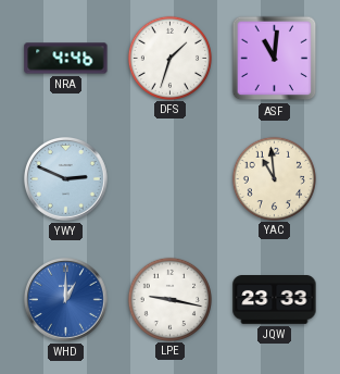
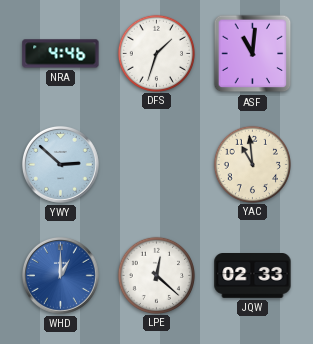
YWY: 2:49 -> 2:52
LPE: 9:17 -> 12:22
JQW: 23:33 -> 02:33
